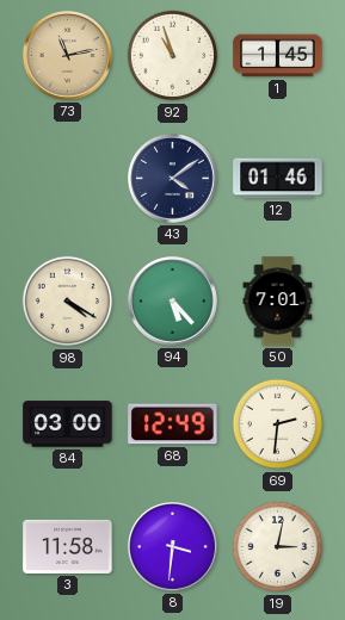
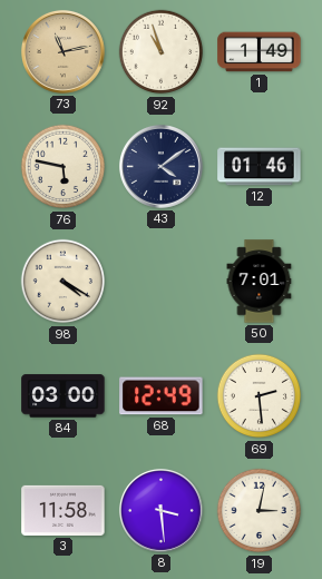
1: 1:45 -> 1:49
76: none -> 5:47
94: 5:23 -> none
69: 2:31 -> 2:29
8: 3:31 -> 3:29
